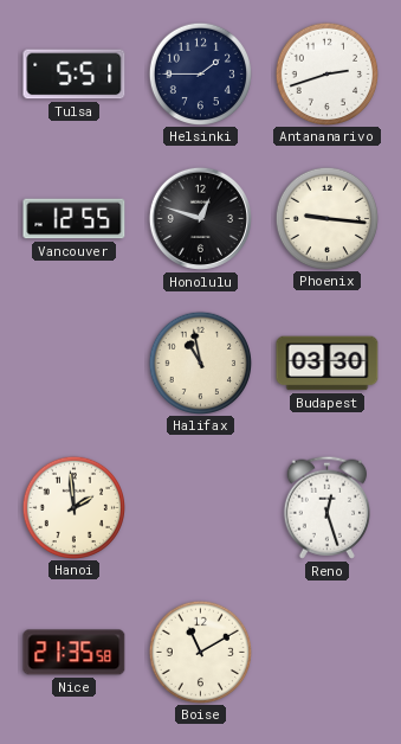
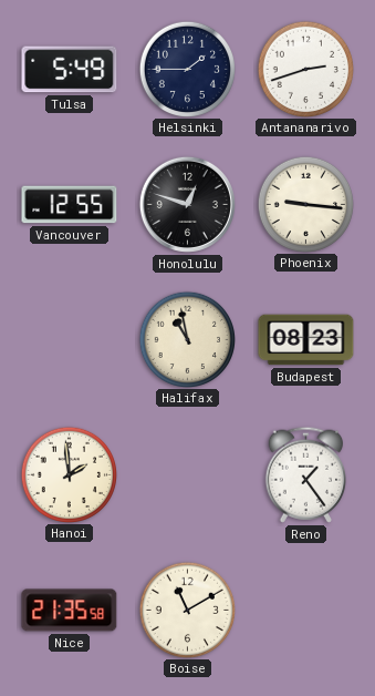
Tulsa: 5:51 -> 5:49
Budapest: 03:30 -> 08:23
Reno: 12:27 -> 1:24
